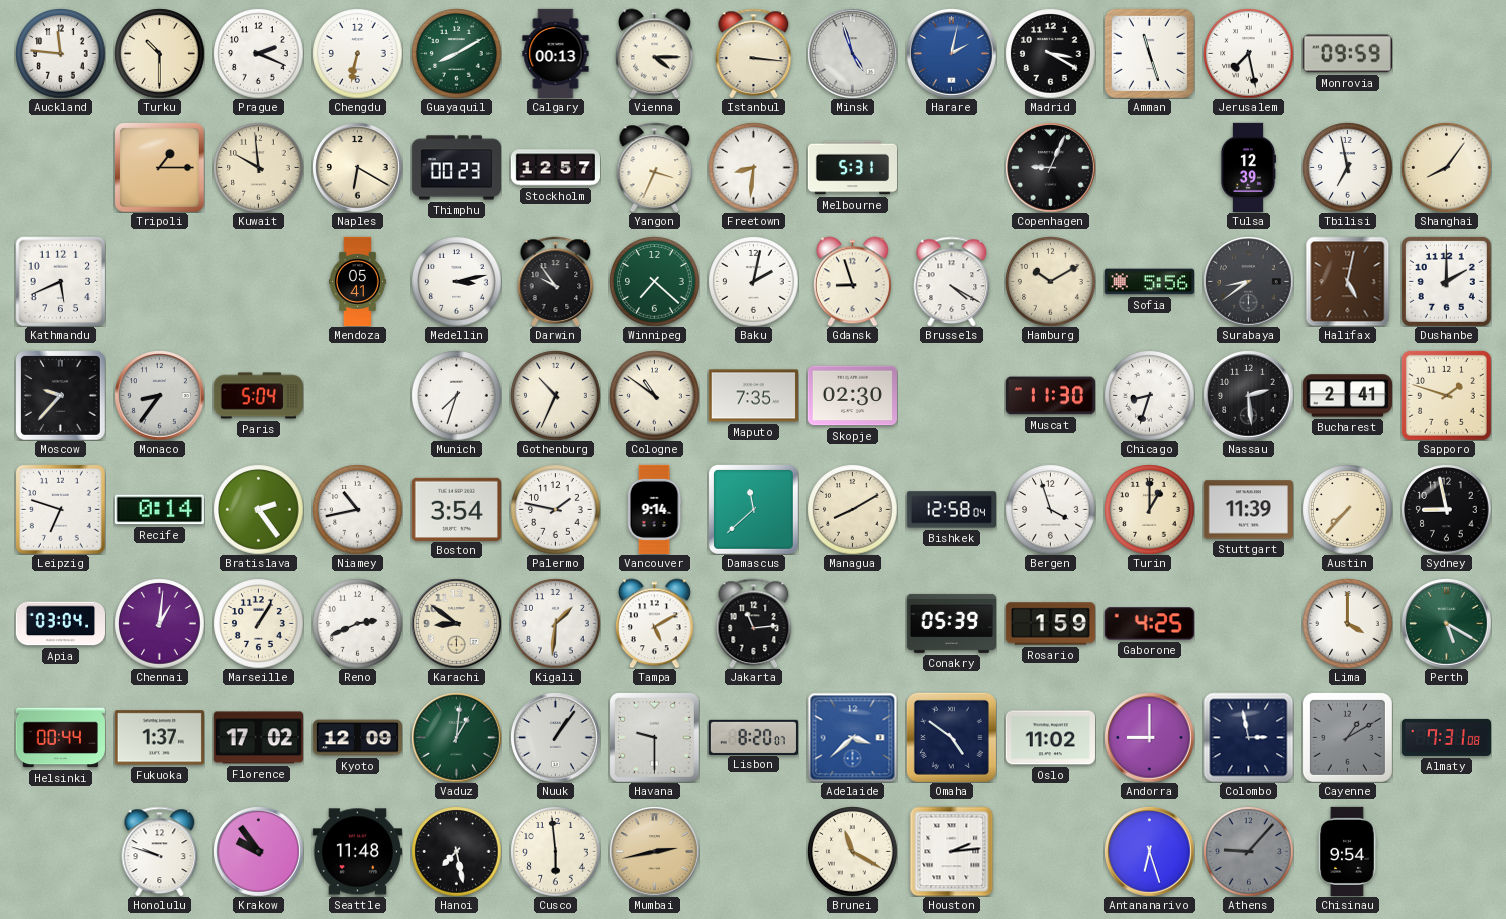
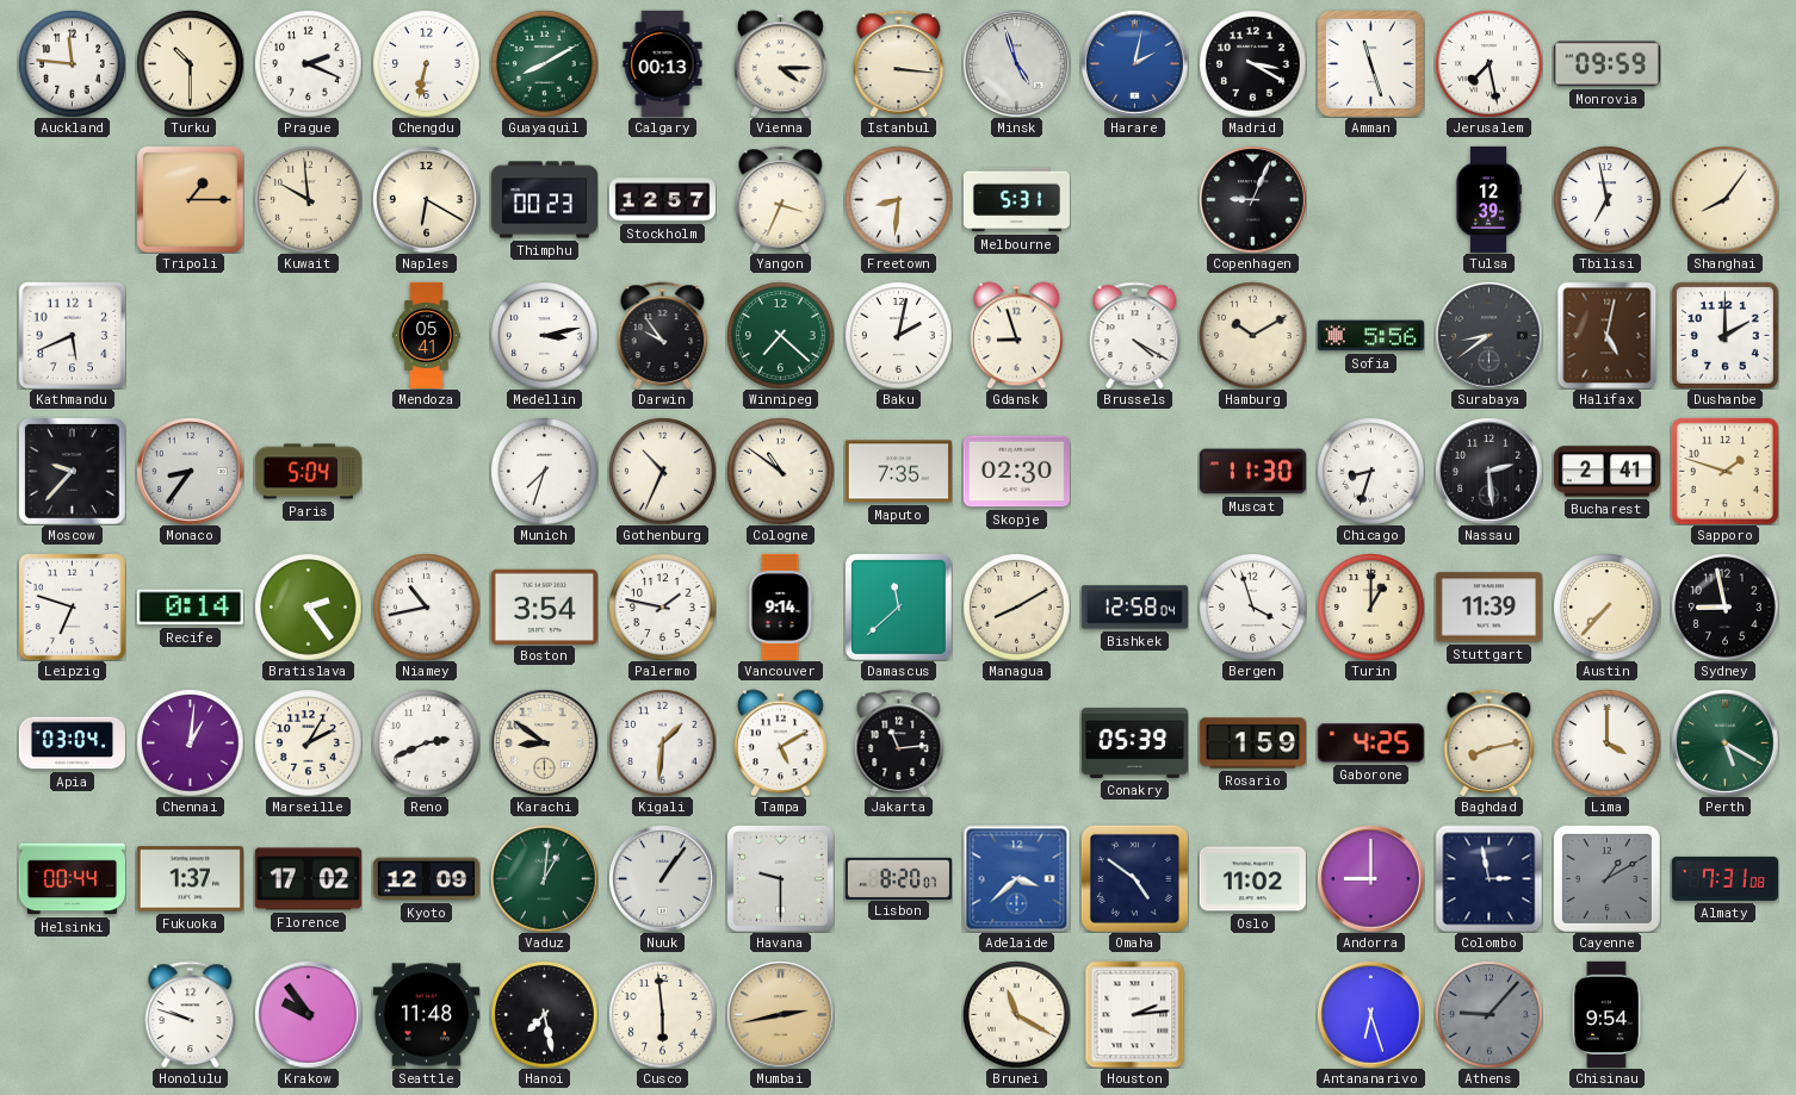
Marseille: 1:05 -> 2:05
Baghdad: none -> 8:13
